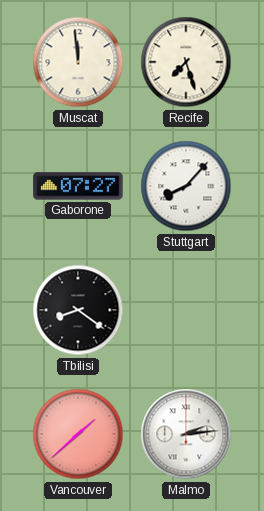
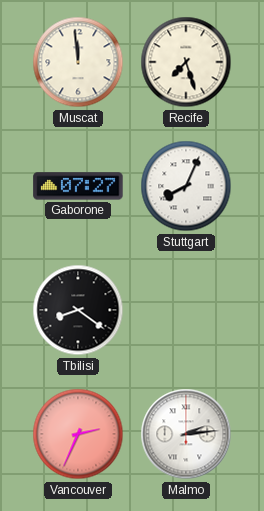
Stuttgart: 8:07 -> 8:04
Vancouver: 1:38 -> 2:34
